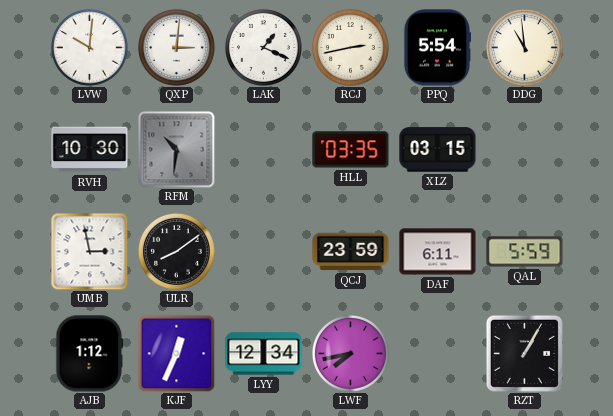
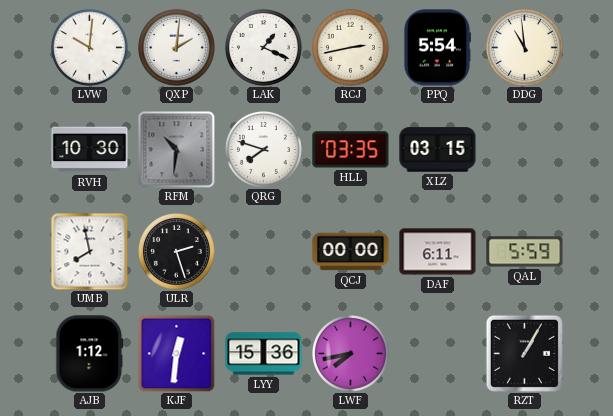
QXP: 3:01 -> 2:01
QRG: none -> 7:48
UMB: 2:58 -> 7:58
ULR: 8:09 -> 2:27
QCJ: 23:59 -> 00:00
KJF: 12:34 -> 12:31
LYY: 12:34 -> 15:36
